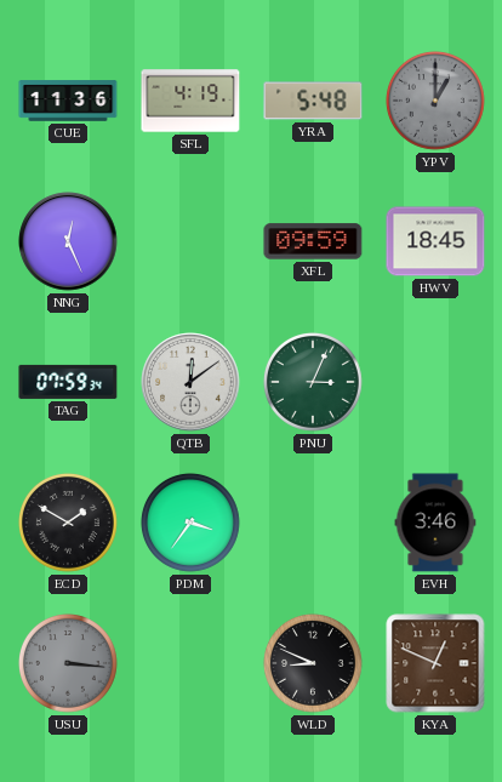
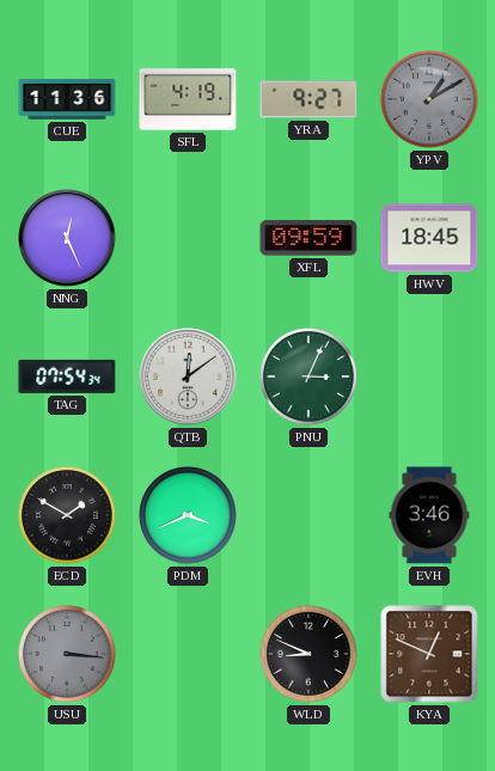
YRA: 5:48 -> 9:27
YPV: 1:00 -> 1:10
TAG: 07:59 -> 07:54
PDM: 3:36 -> 3:41
